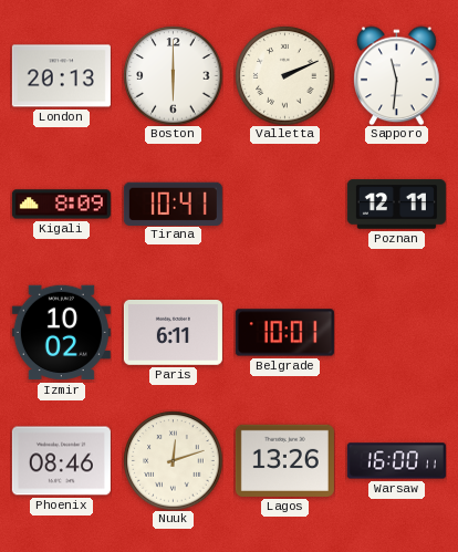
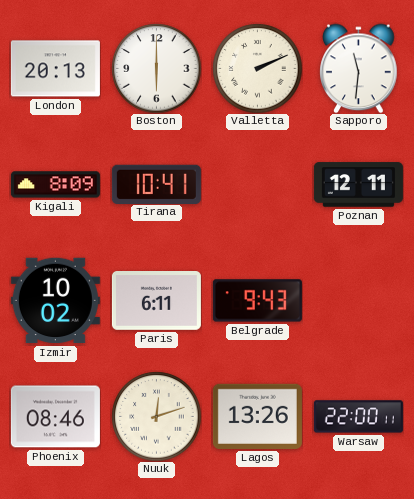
Belgrade: 10:01 -> 9:43
Warsaw: 16:00 -> 22:00
